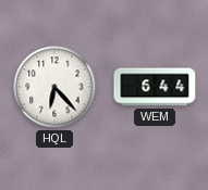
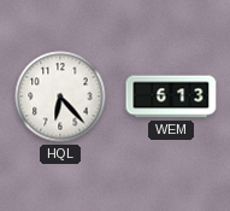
WEM: 6:44 -> 6:13
